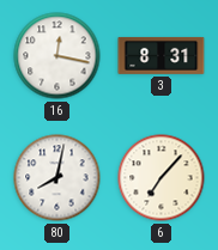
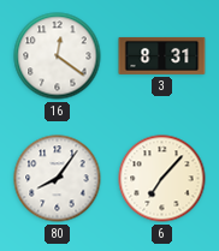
16: 12:17 -> 12:21
80: 8:02 -> 8:06
